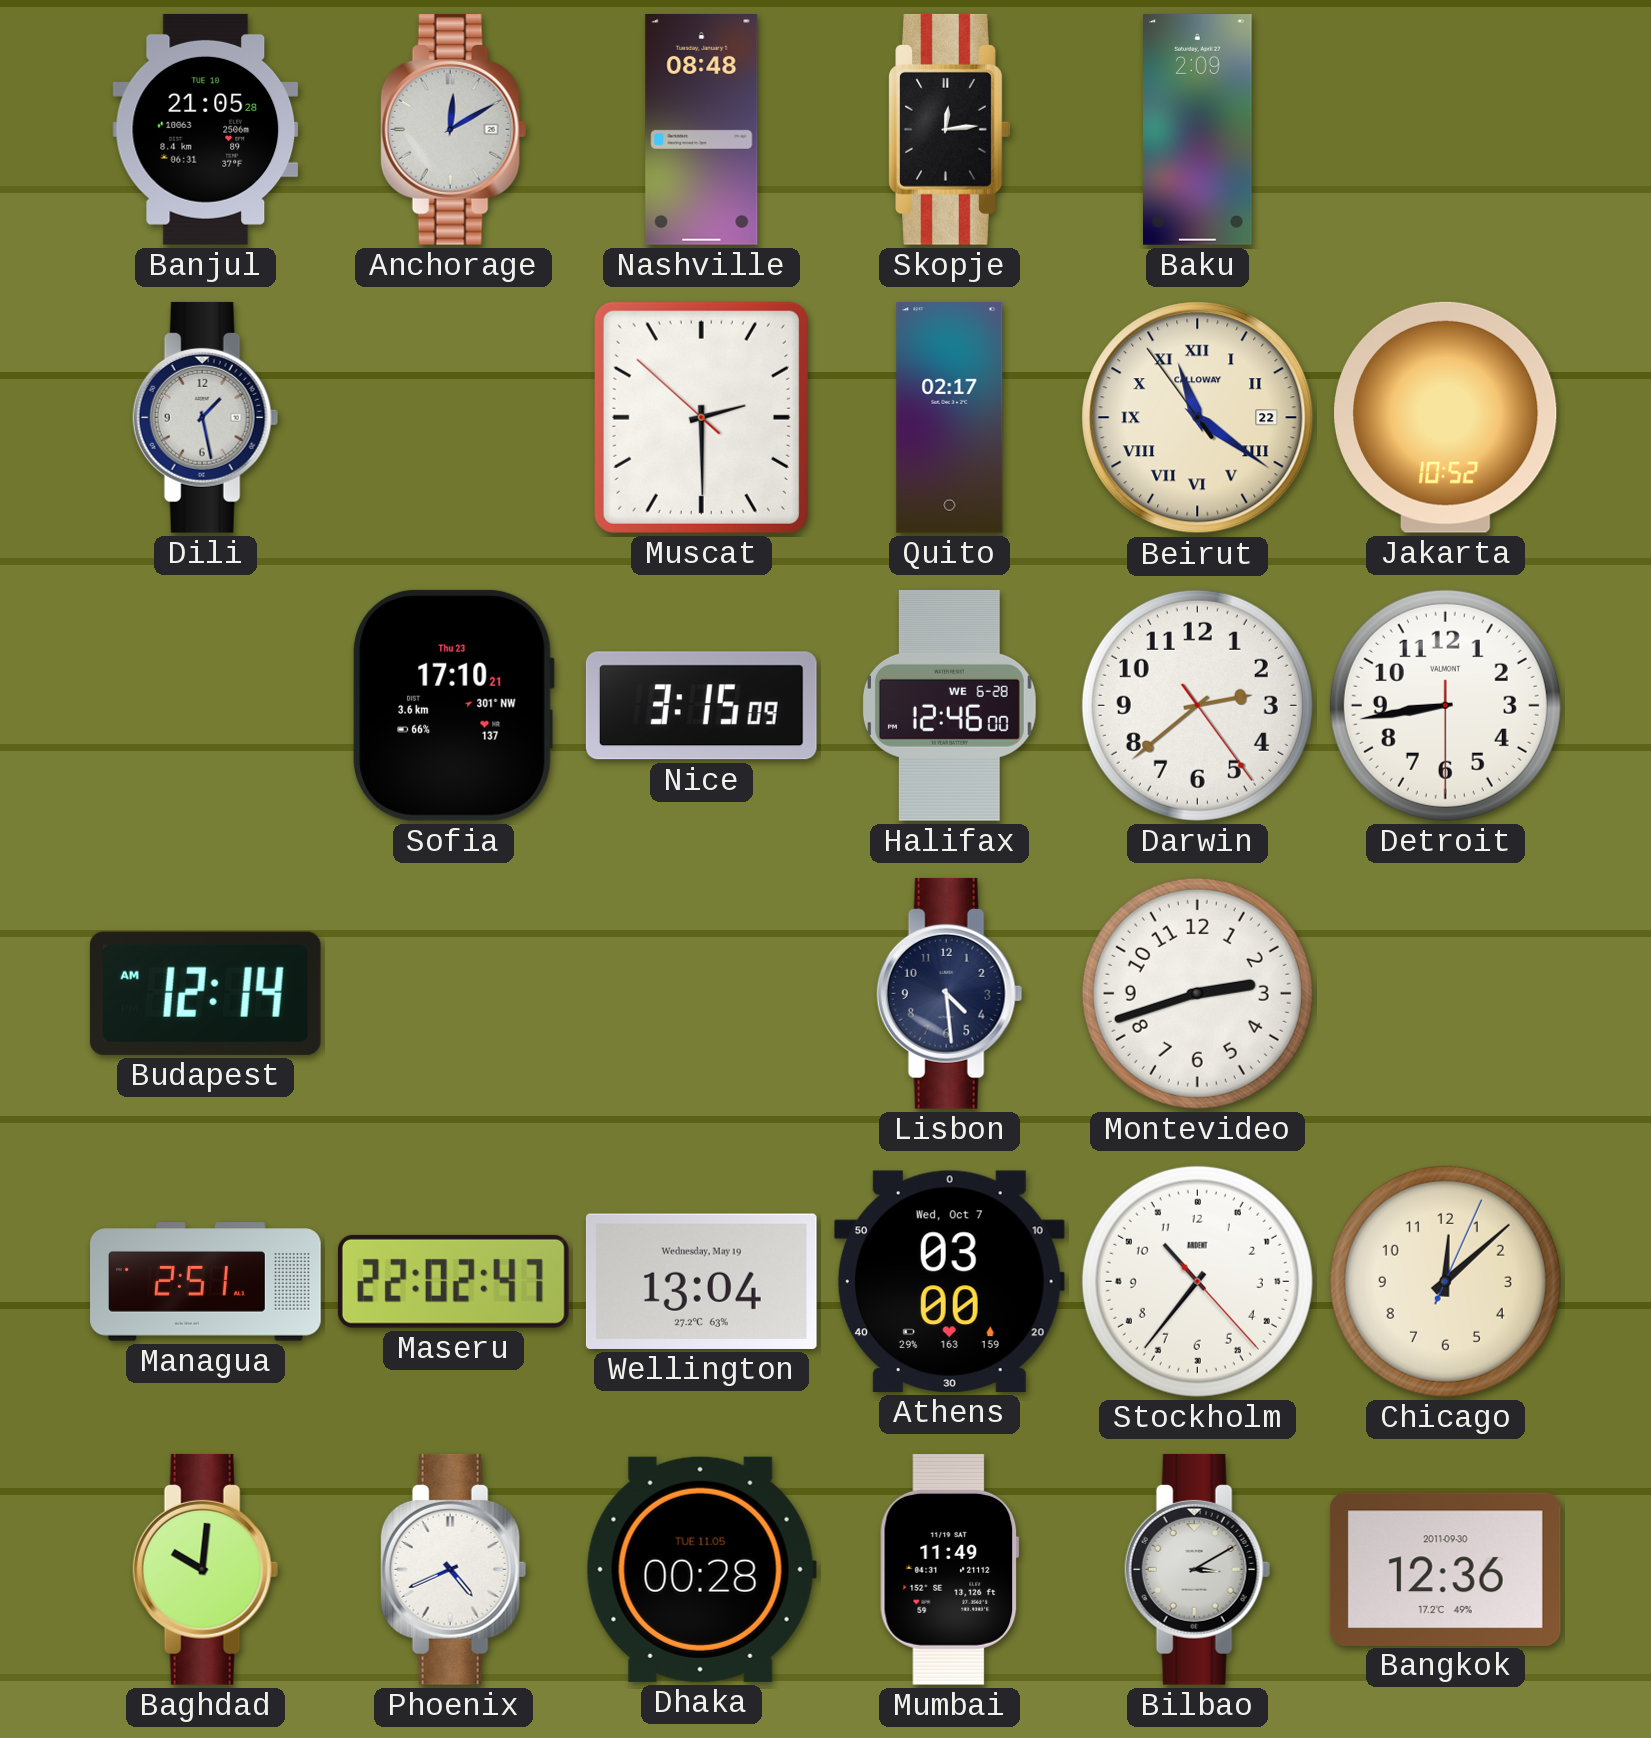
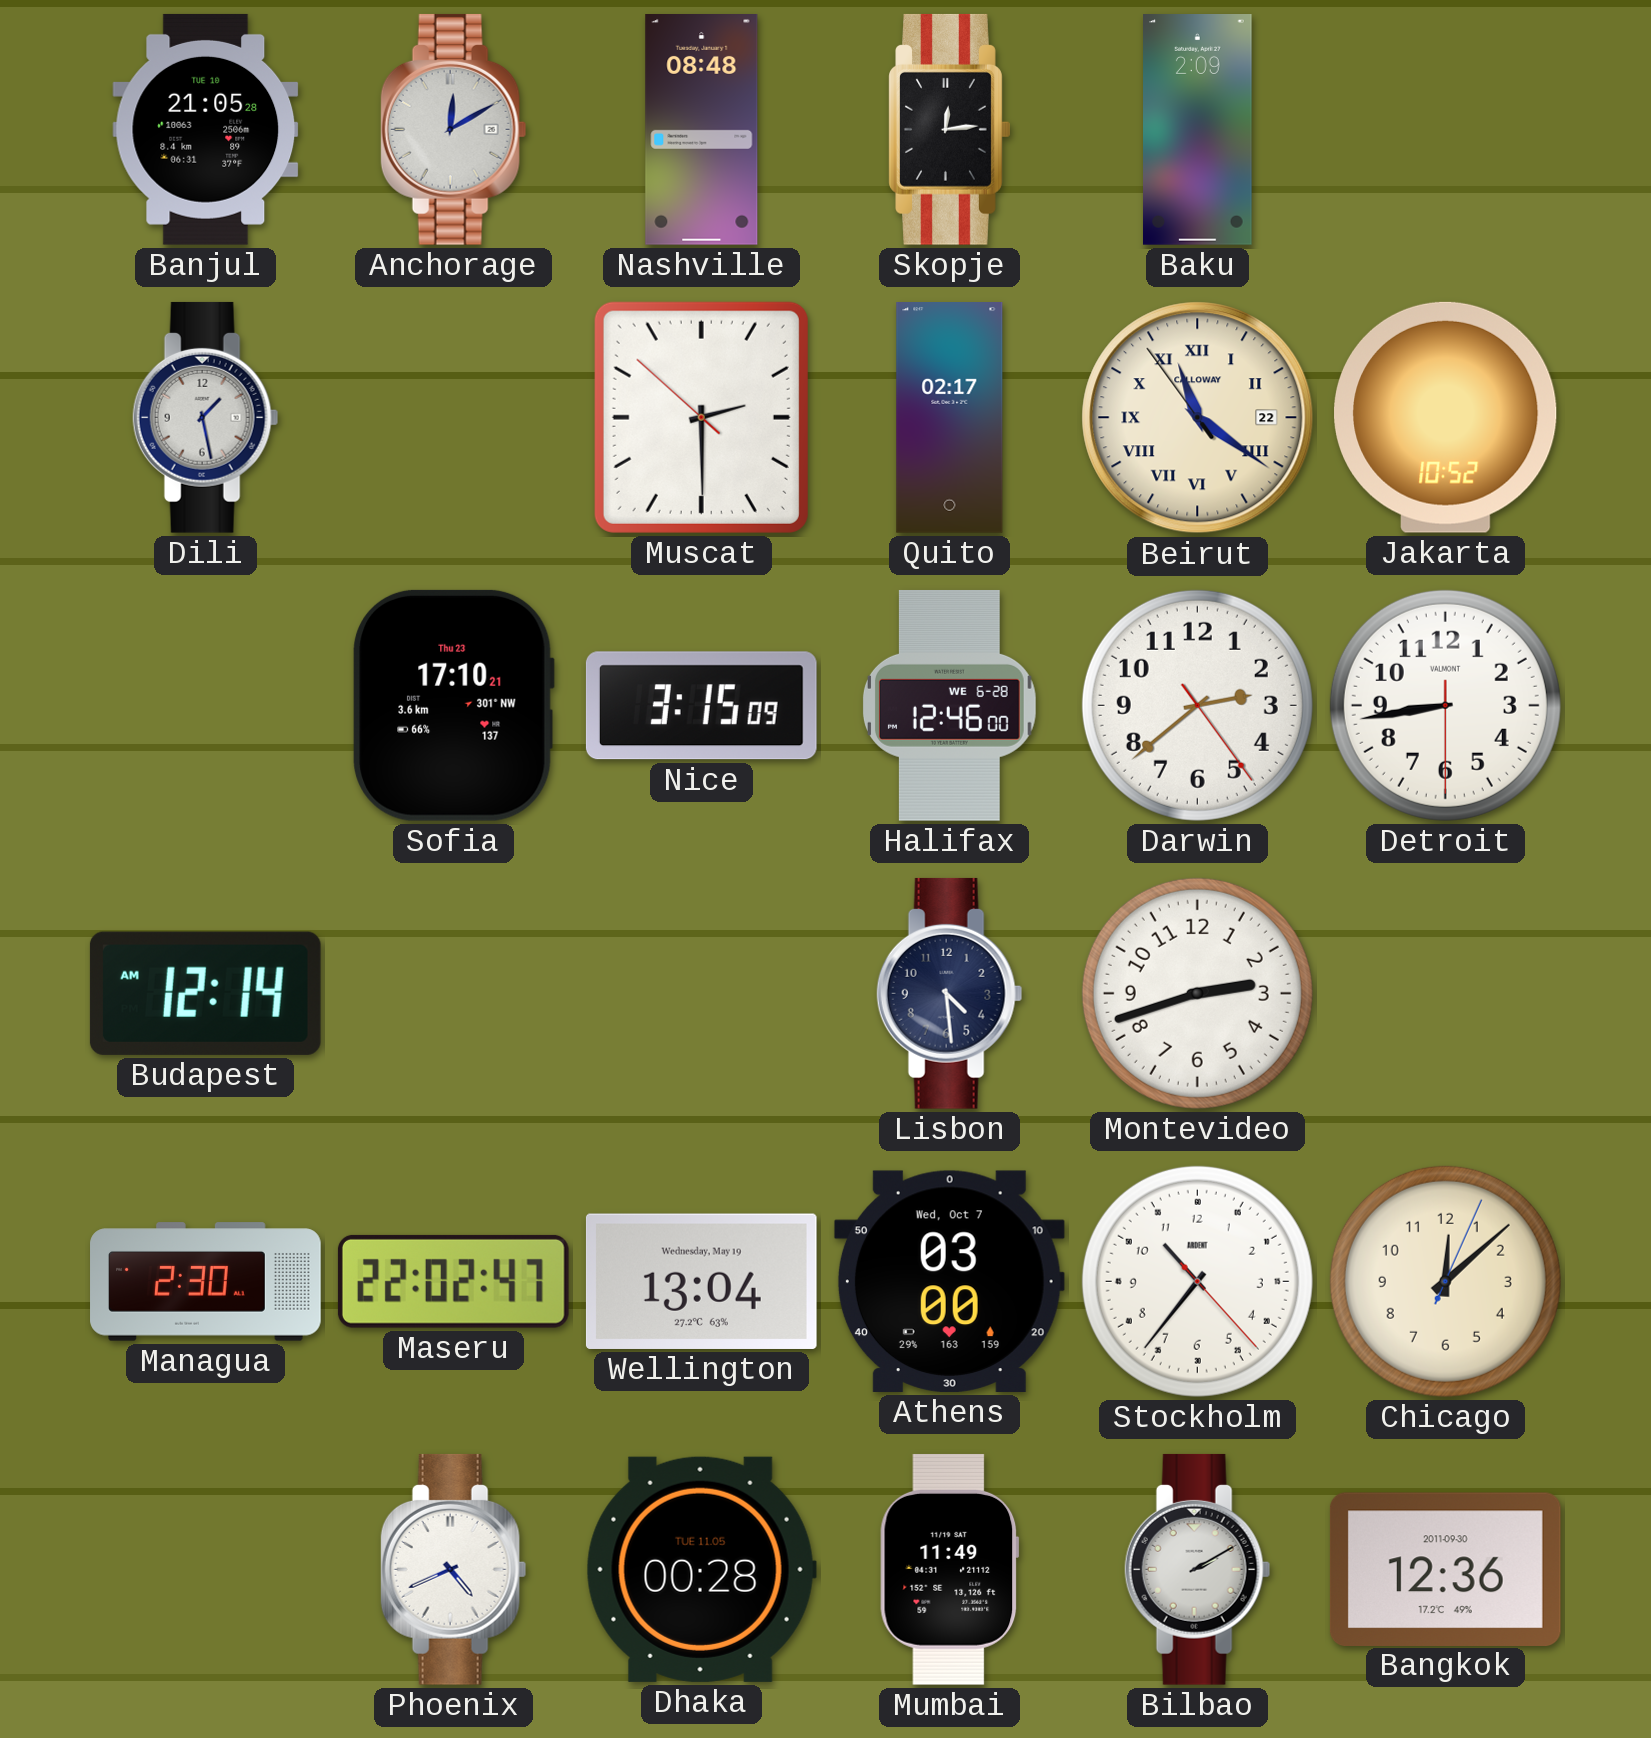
Managua: 2:51 -> 2:30
Baghdad: 10:01 -> none
Bilbao: 3:10 -> 2:10
